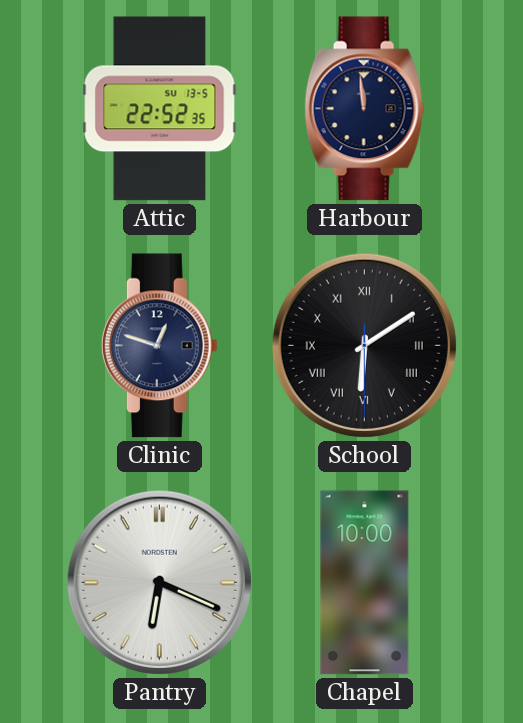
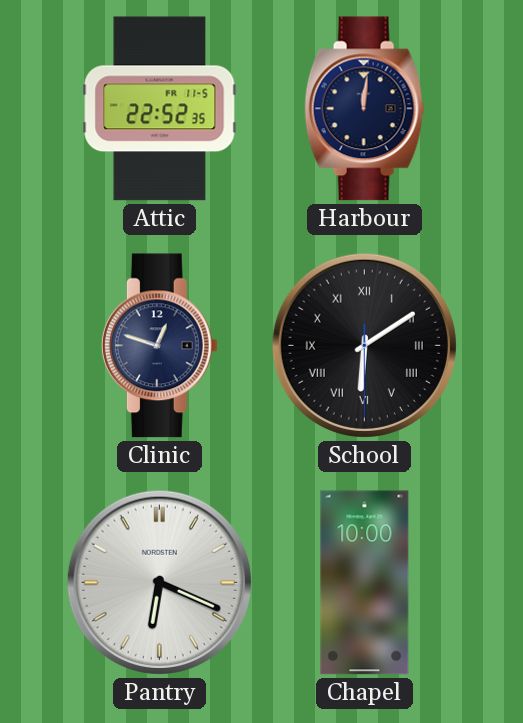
Attic date: SU 13-5 -> FR 11-5
Harbour: 11:59 -> 12:01
